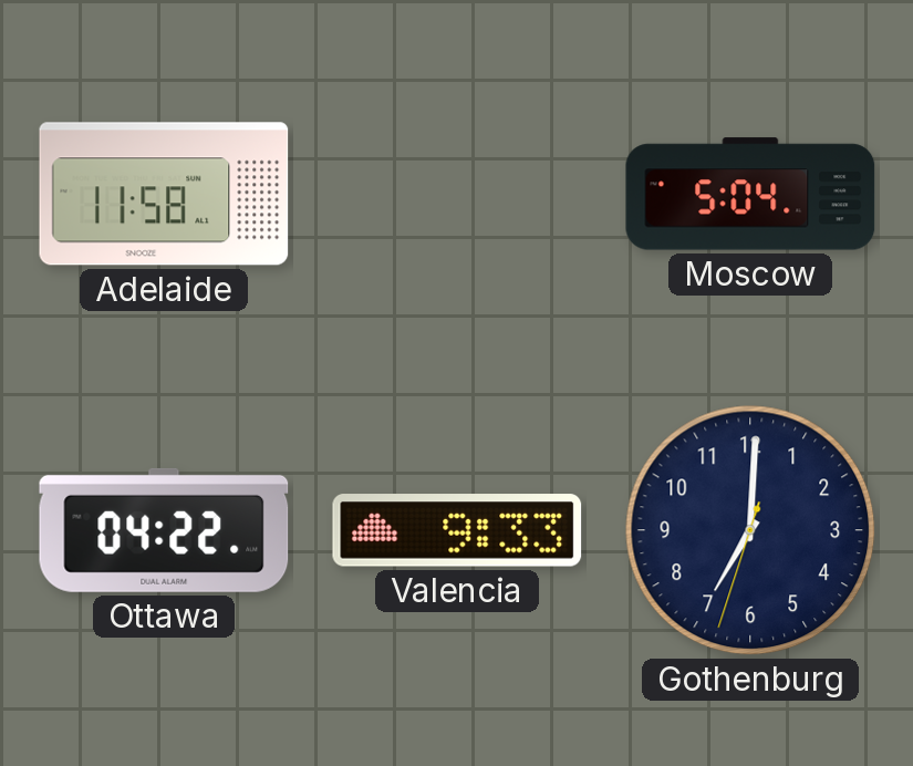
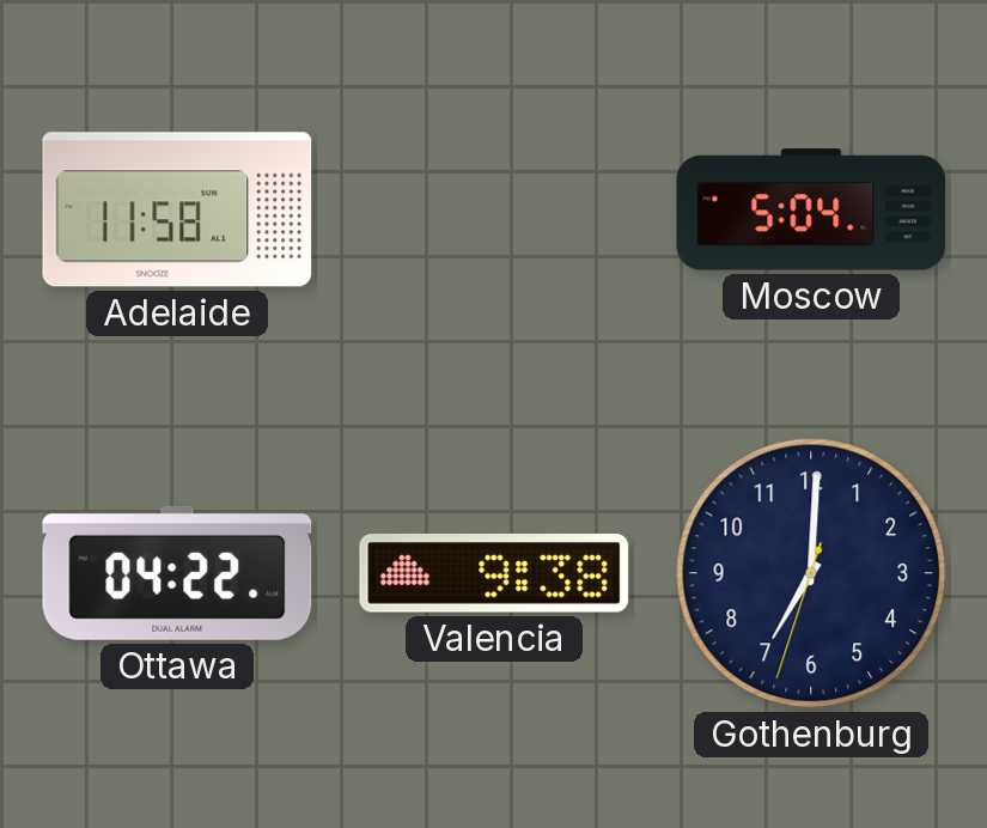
Valencia: 9:33 -> 9:38
